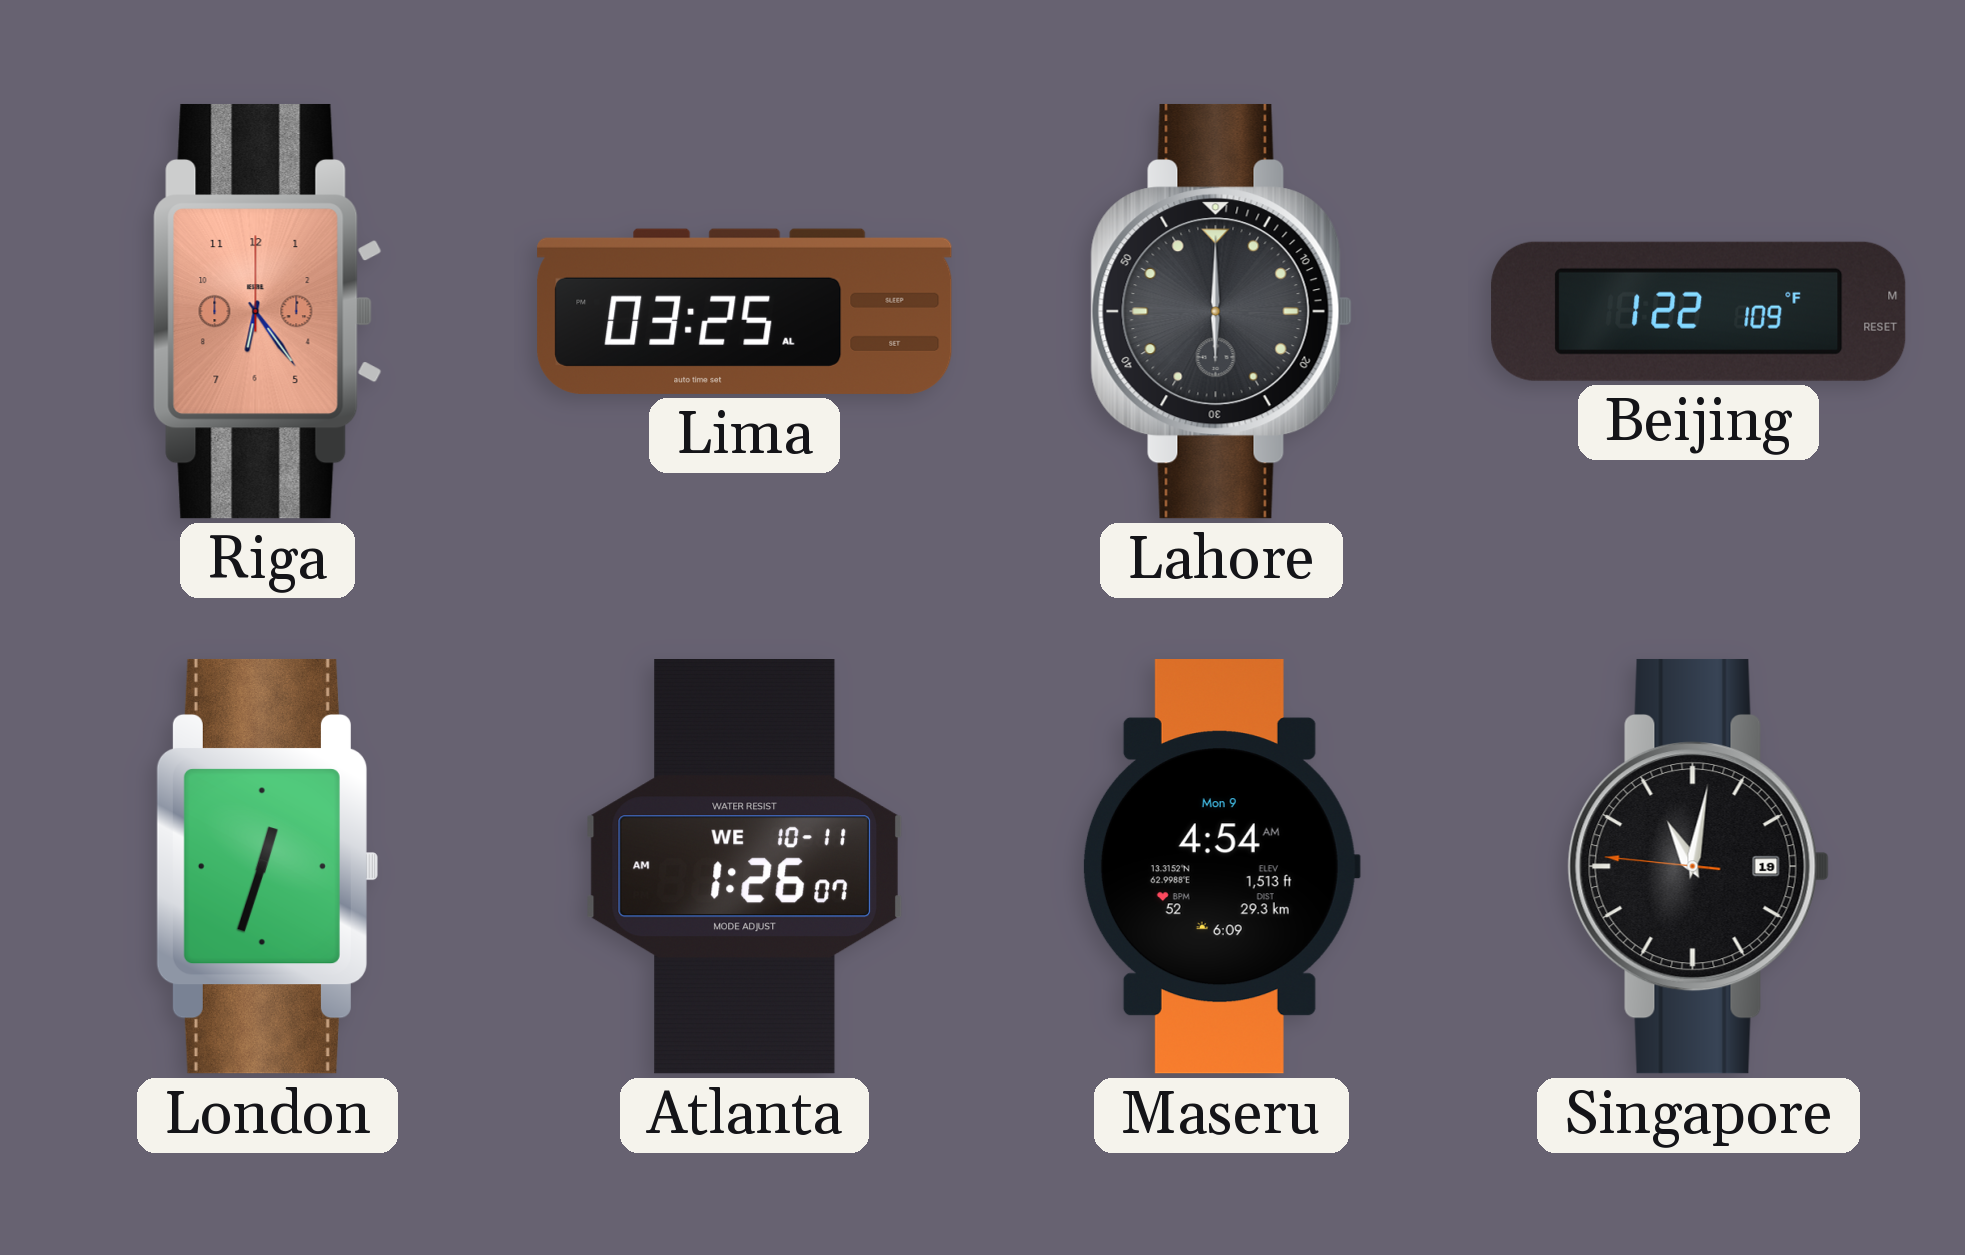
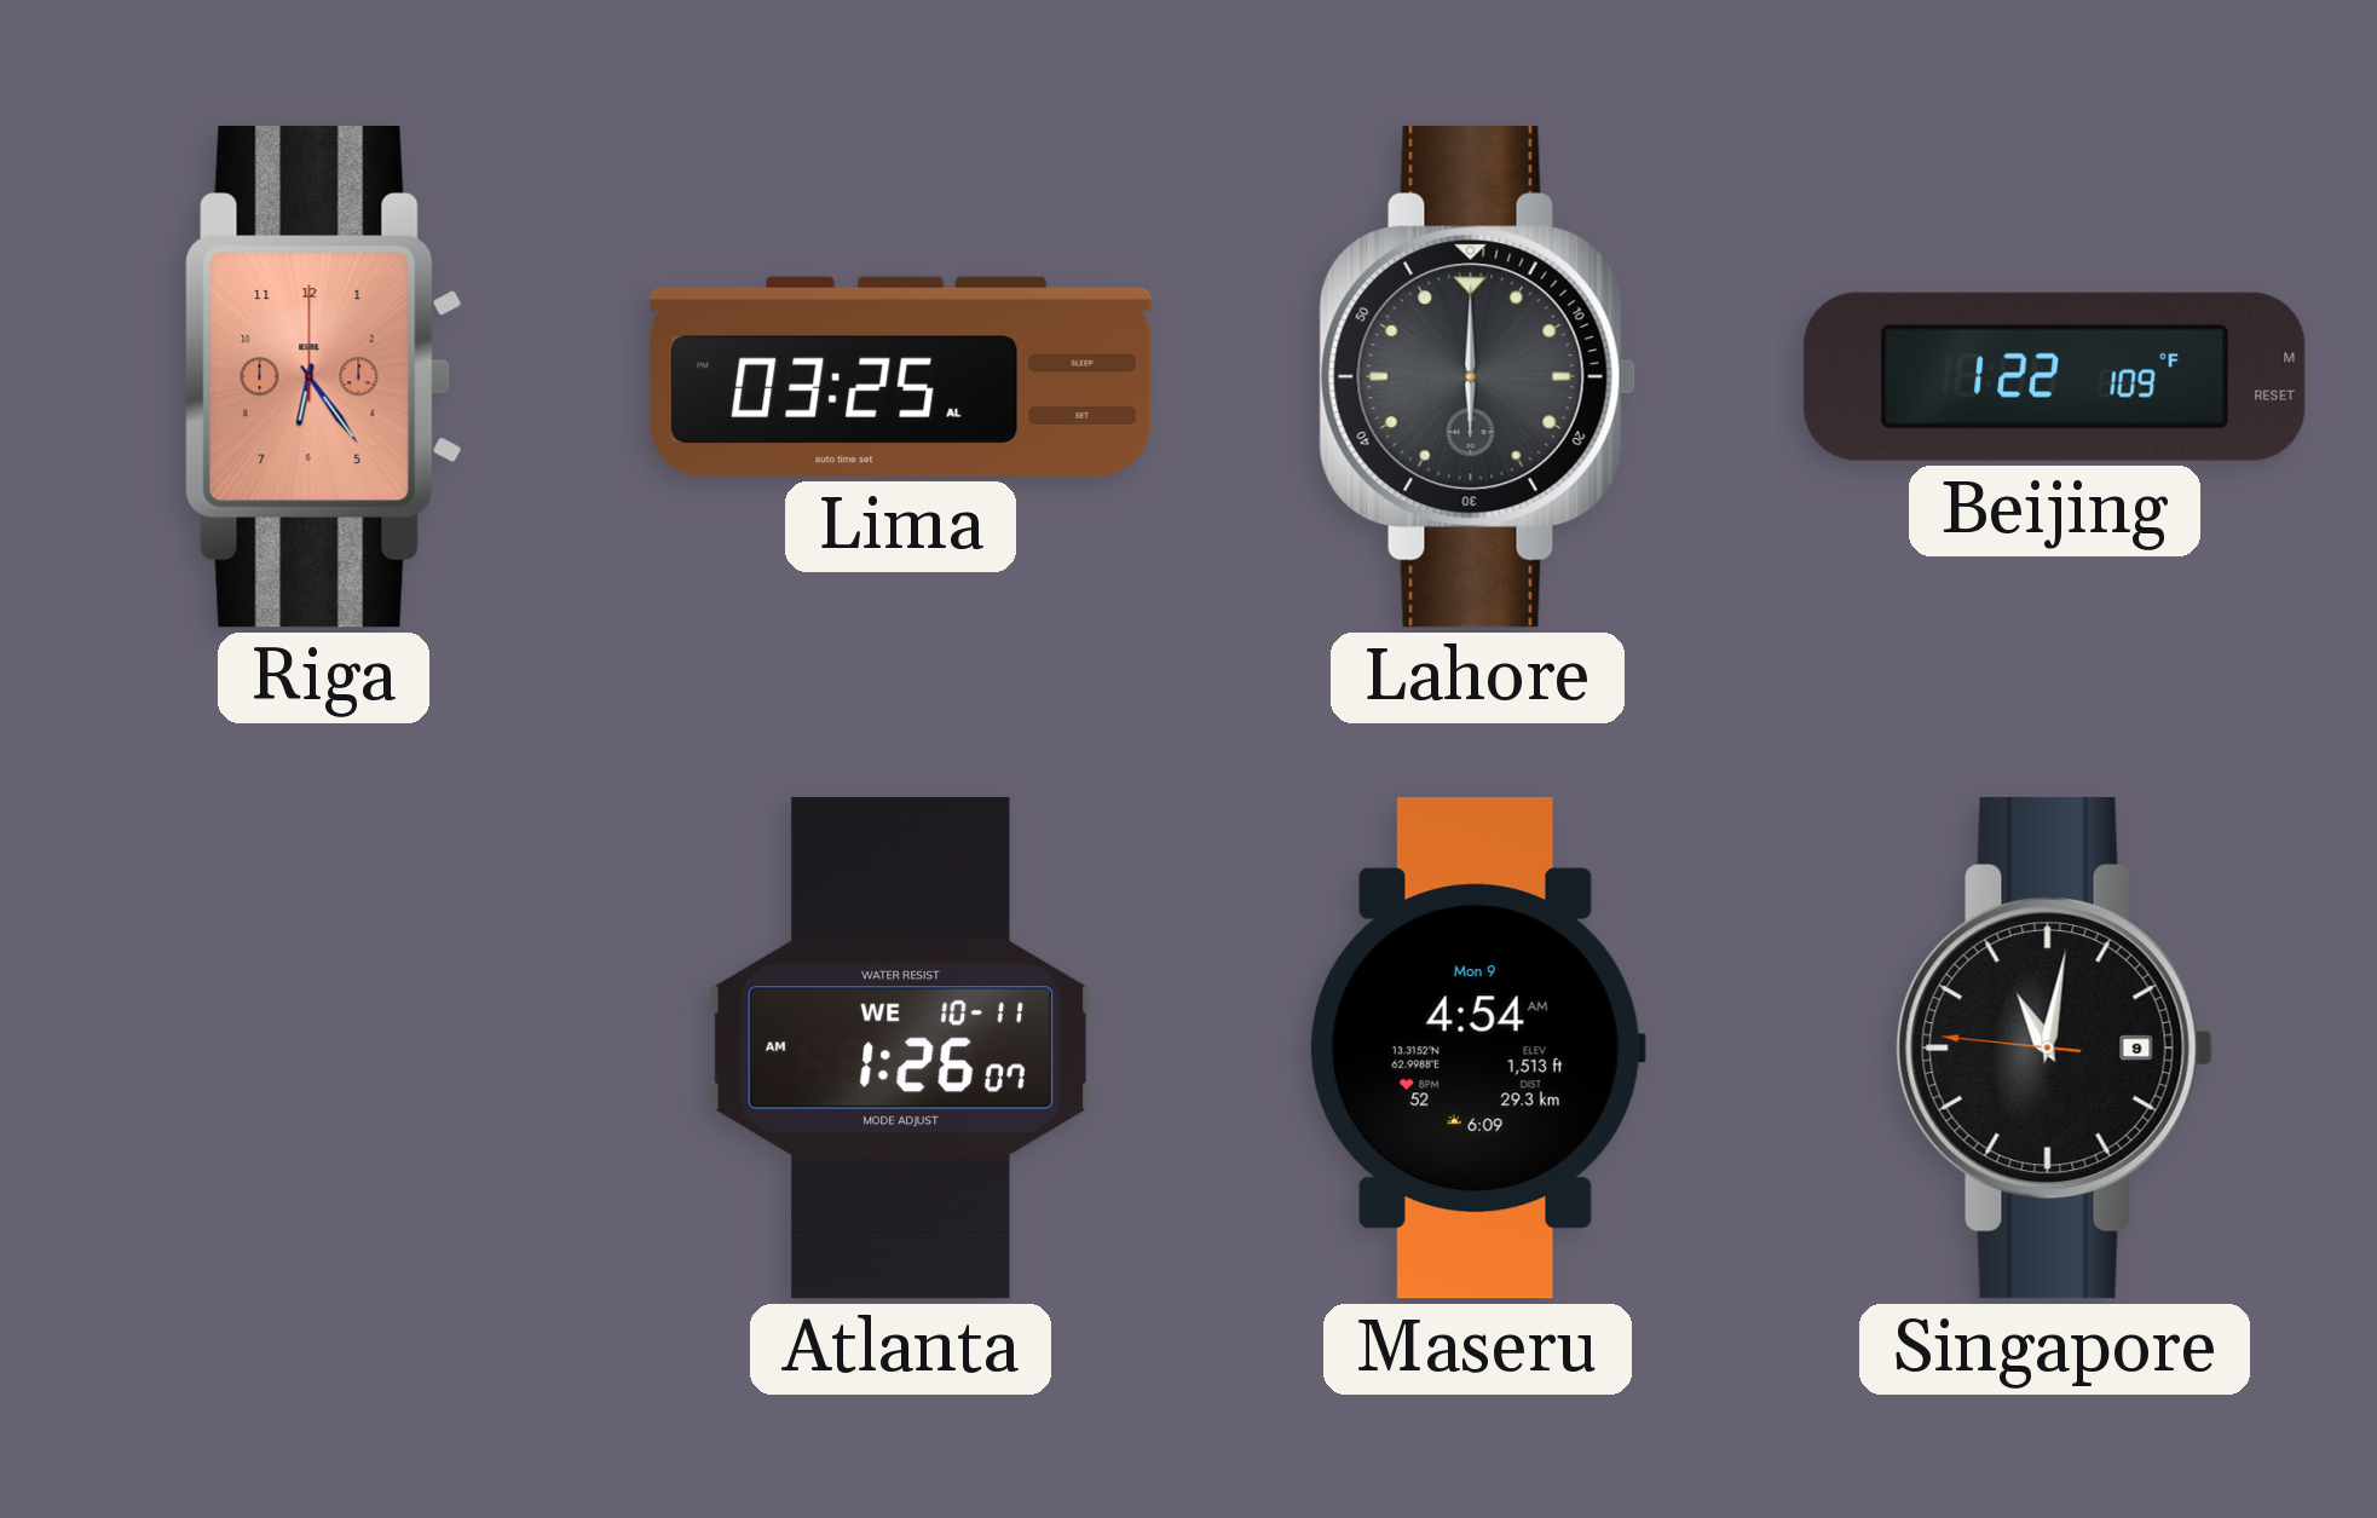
London: 12:33 -> none
Singapore date: 19 -> 9
